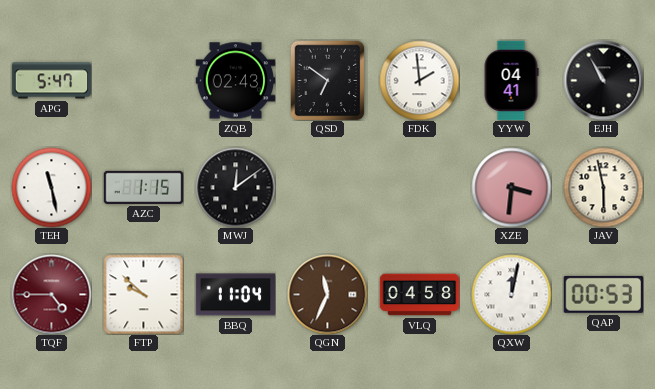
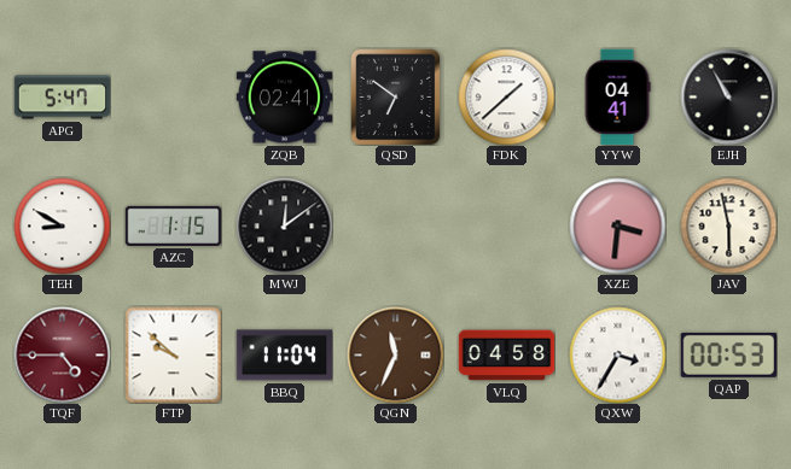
ZQB: 02:43 -> 02:41
FDK: 1:59 -> 1:38
TEH: 11:28 -> 8:50
QXW: 12:02 -> 3:35
